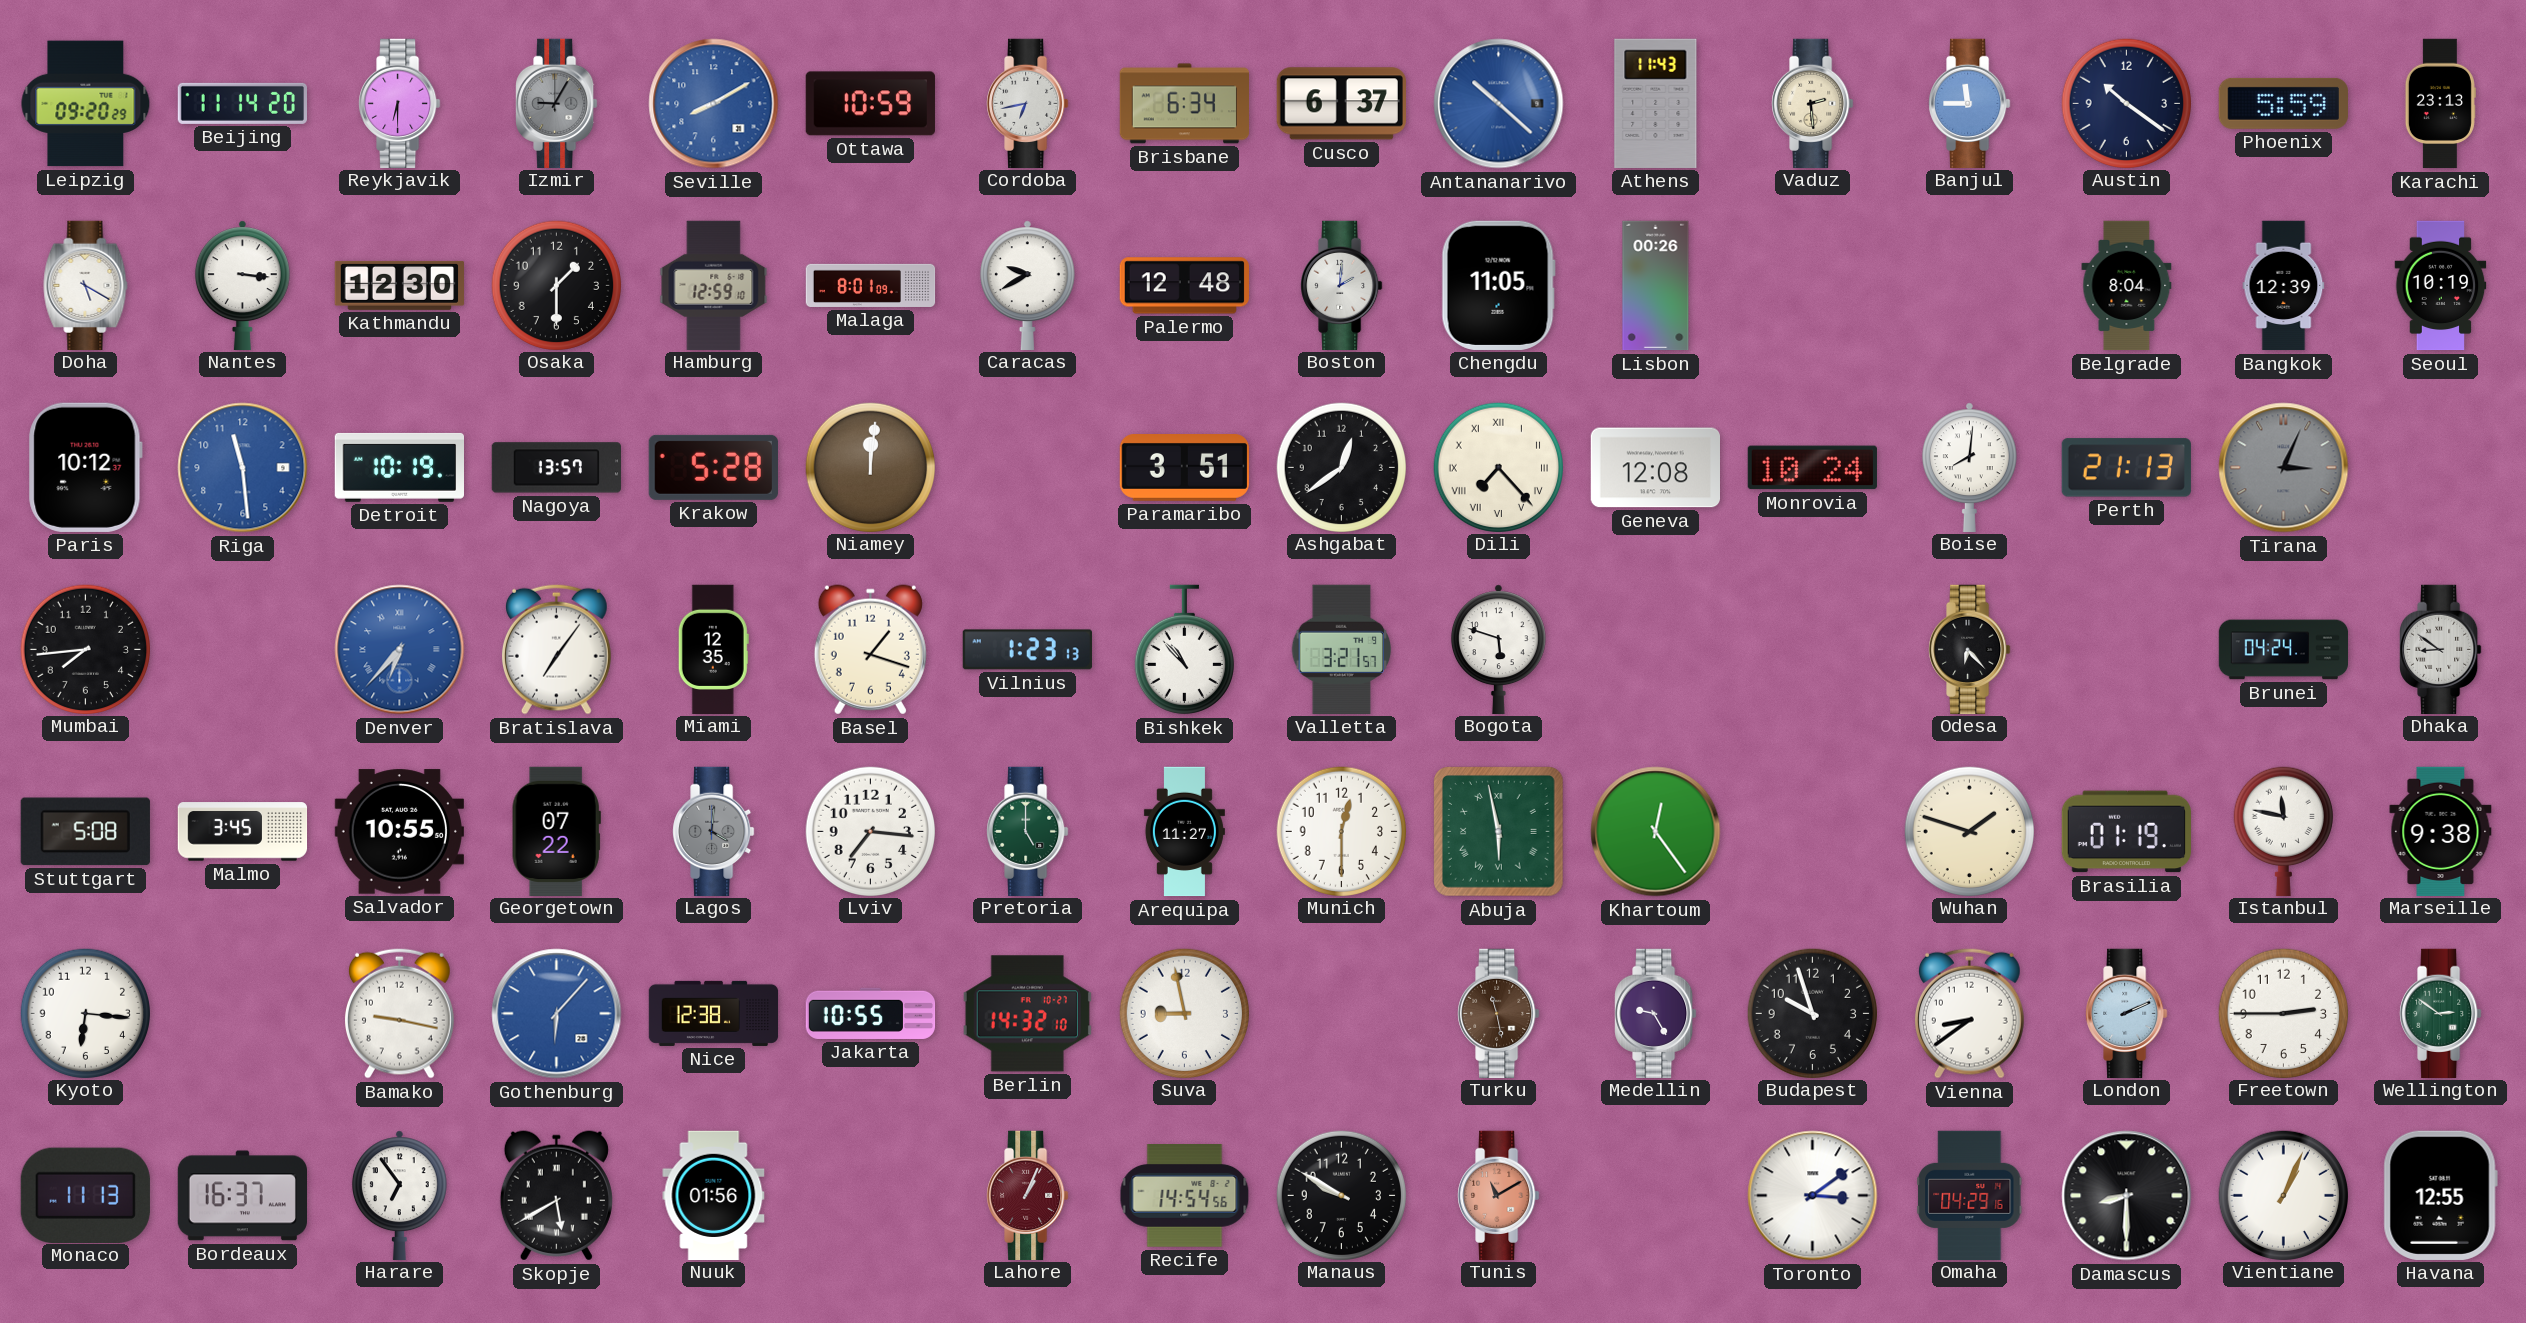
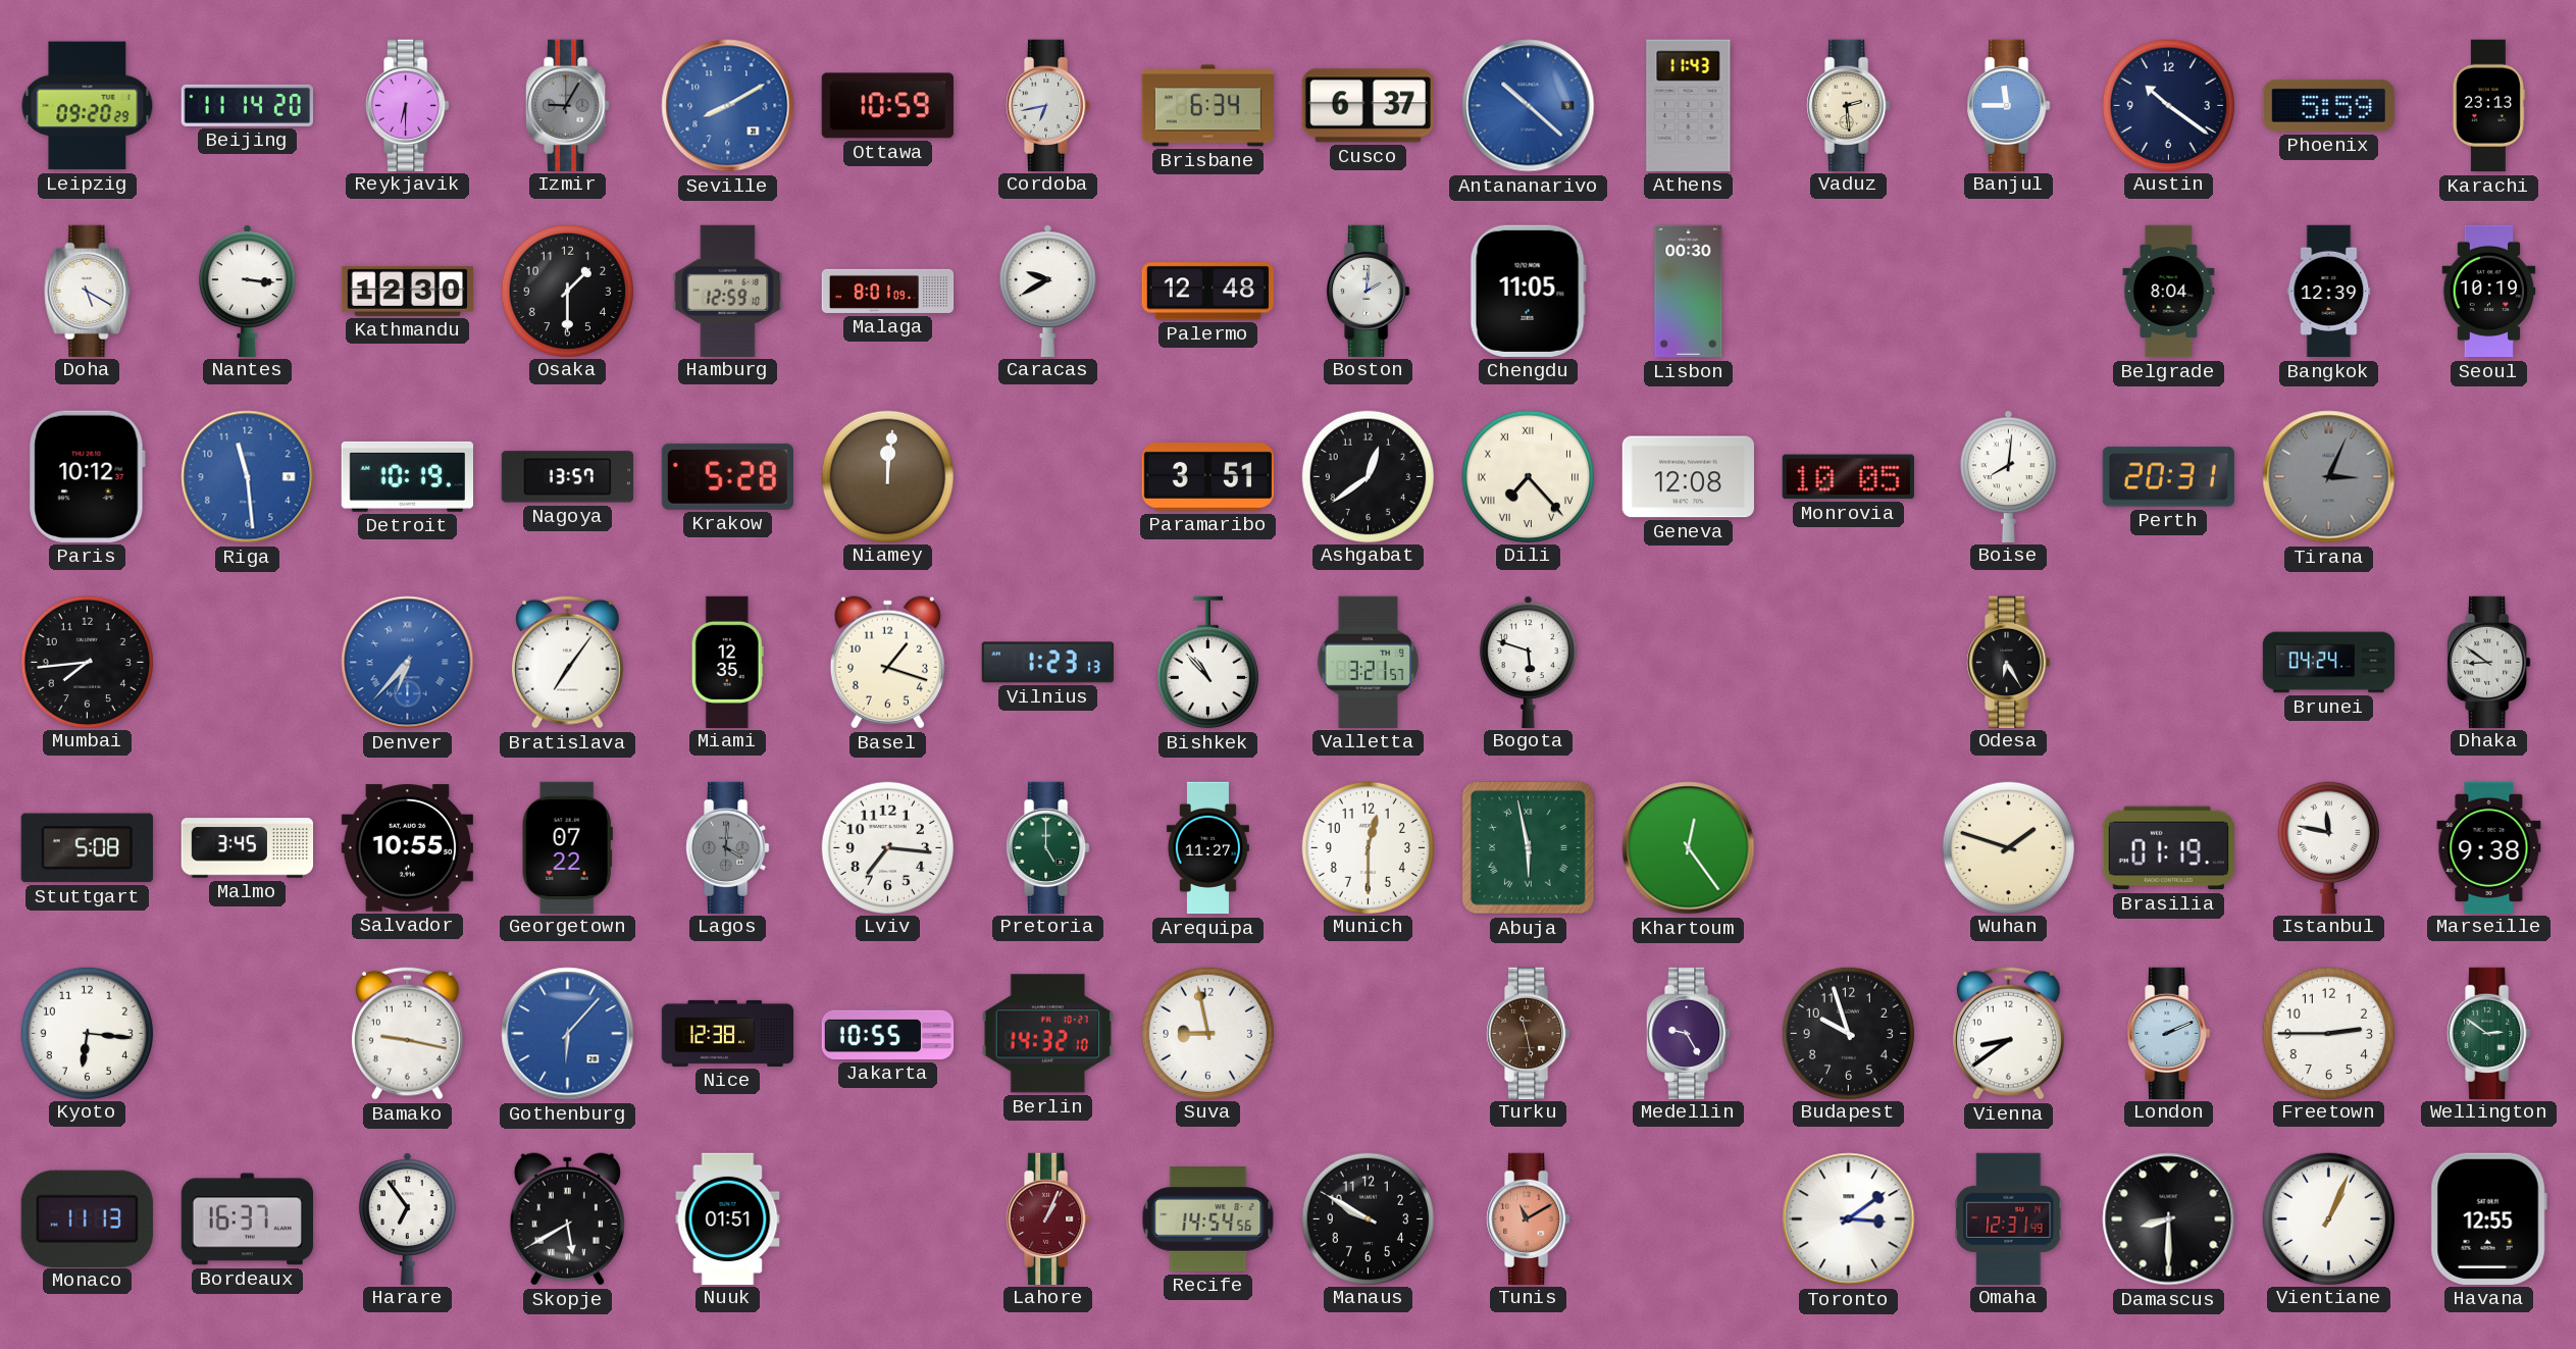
Lisbon: 00:26 -> 00:30
Monrovia: 10:24 -> 10:05
Perth: 21:13 -> 20:31
Odesa: 6:23 -> 6:25
Nuuk: 01:56 -> 01:51
Omaha: 04:29 -> 12:31
